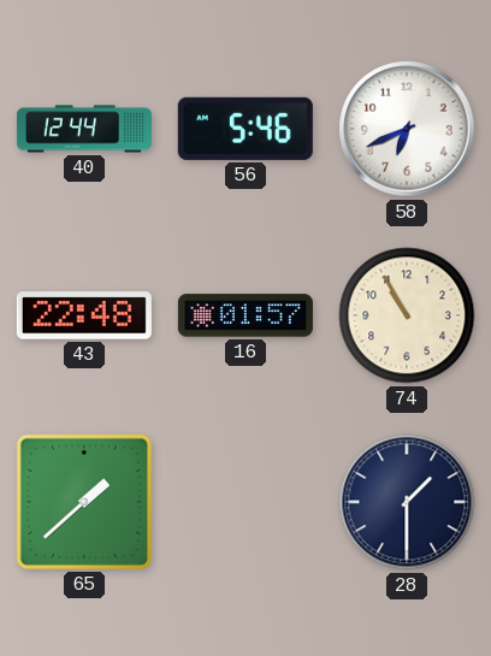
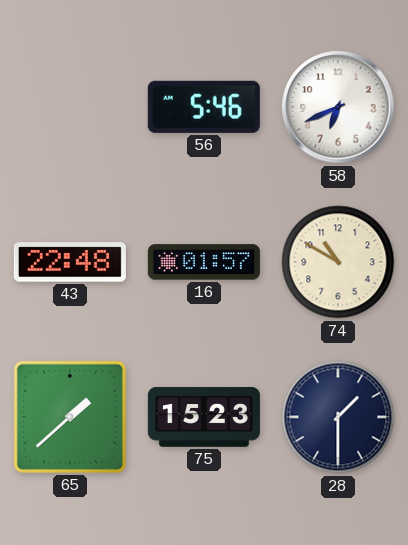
40: 12:44 -> none
74: 10:55 -> 10:50
75: none -> 15:23
